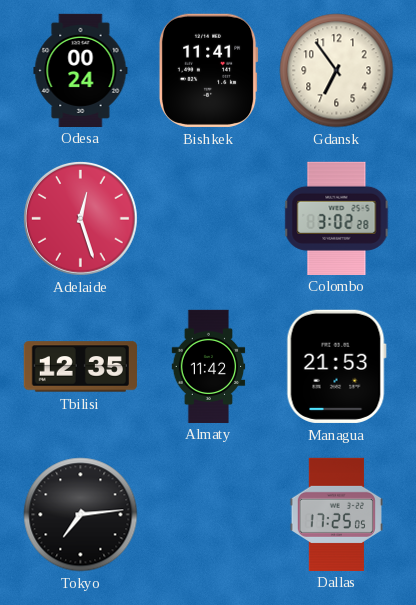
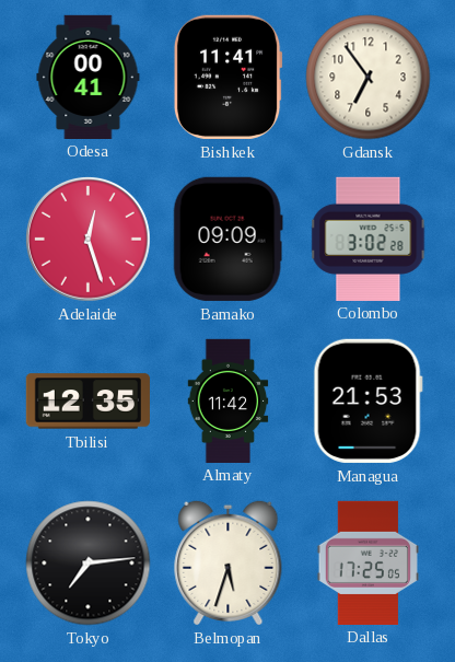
Odesa: 00:24 -> 00:41
Bamako: none -> 09:09
Belmopan: none -> 5:33
